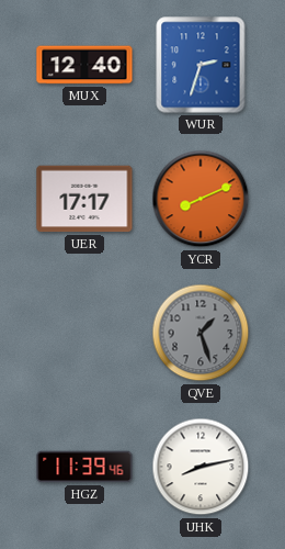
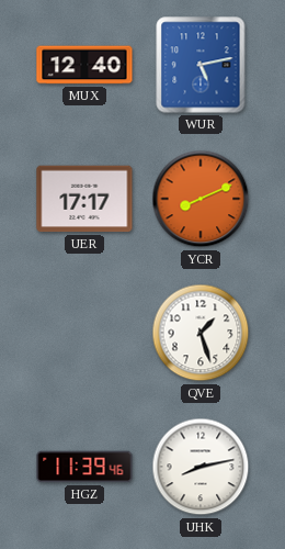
WUR: 2:33 -> 5:13
QVE dial: grey -> white
